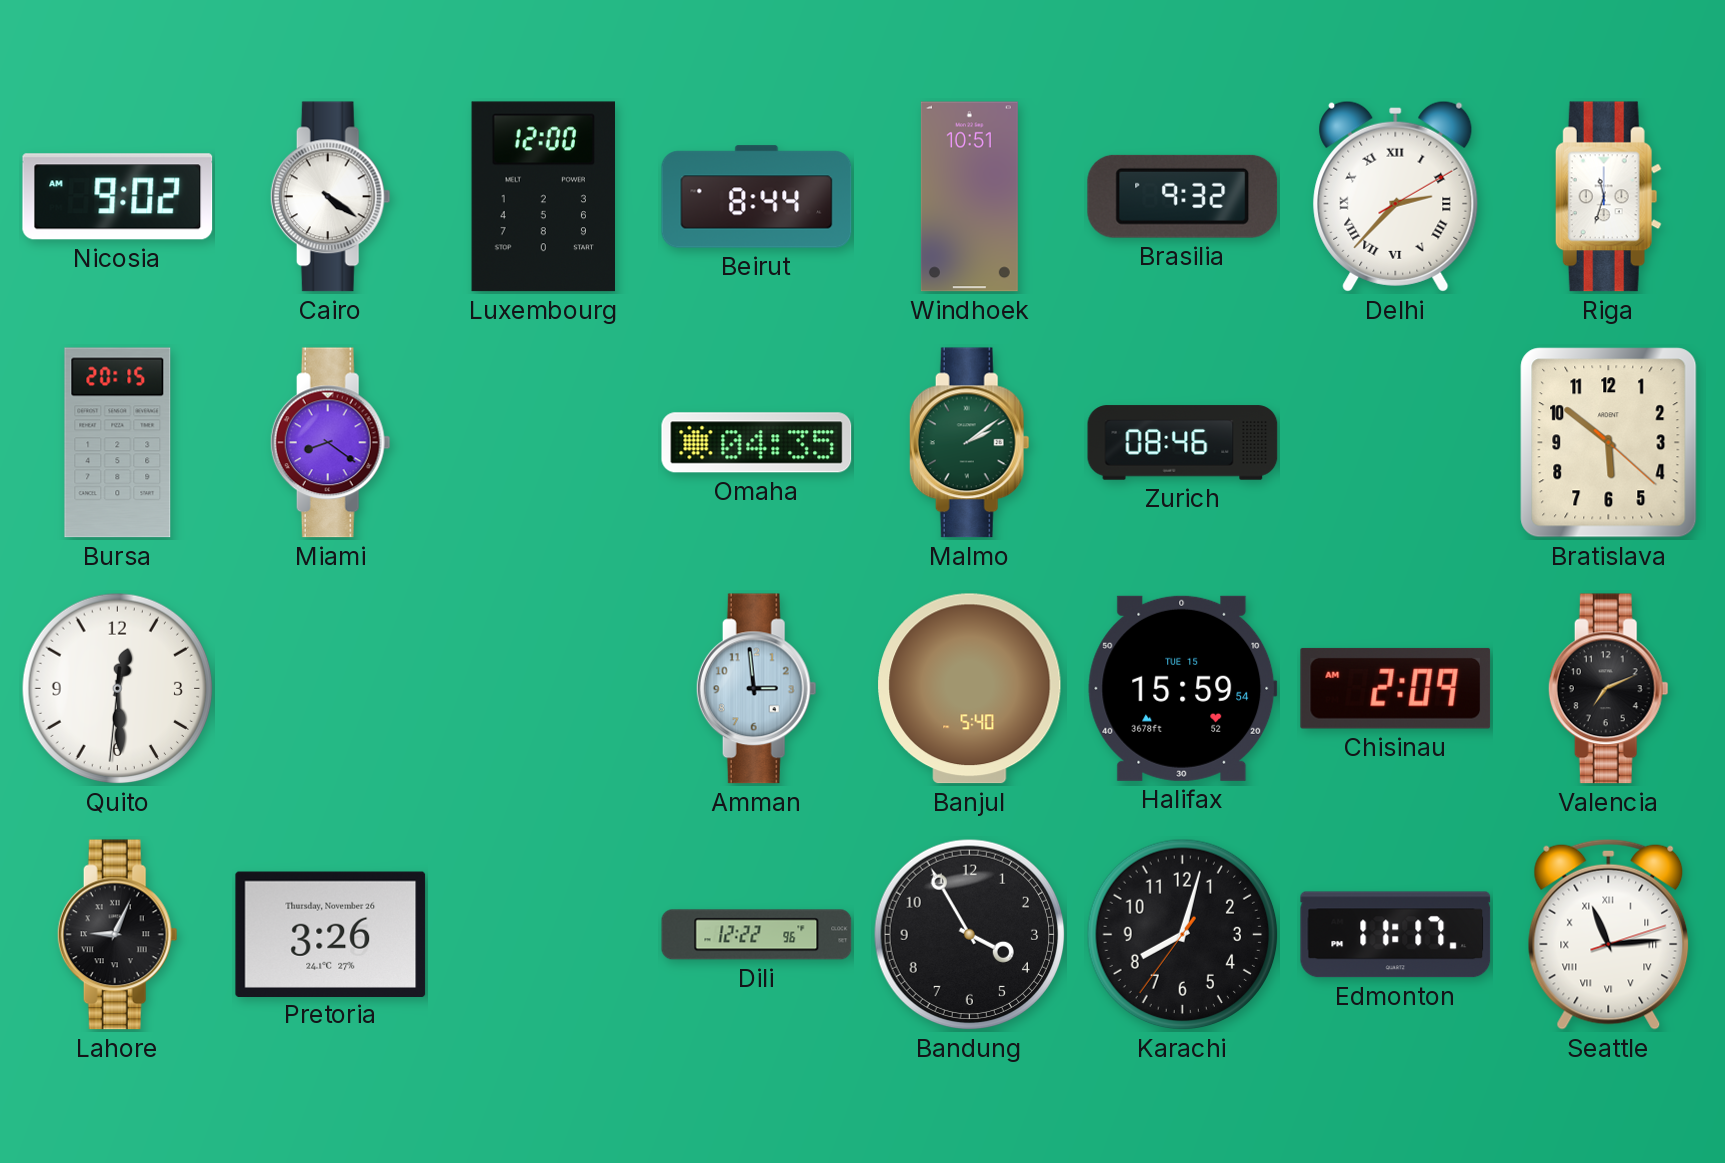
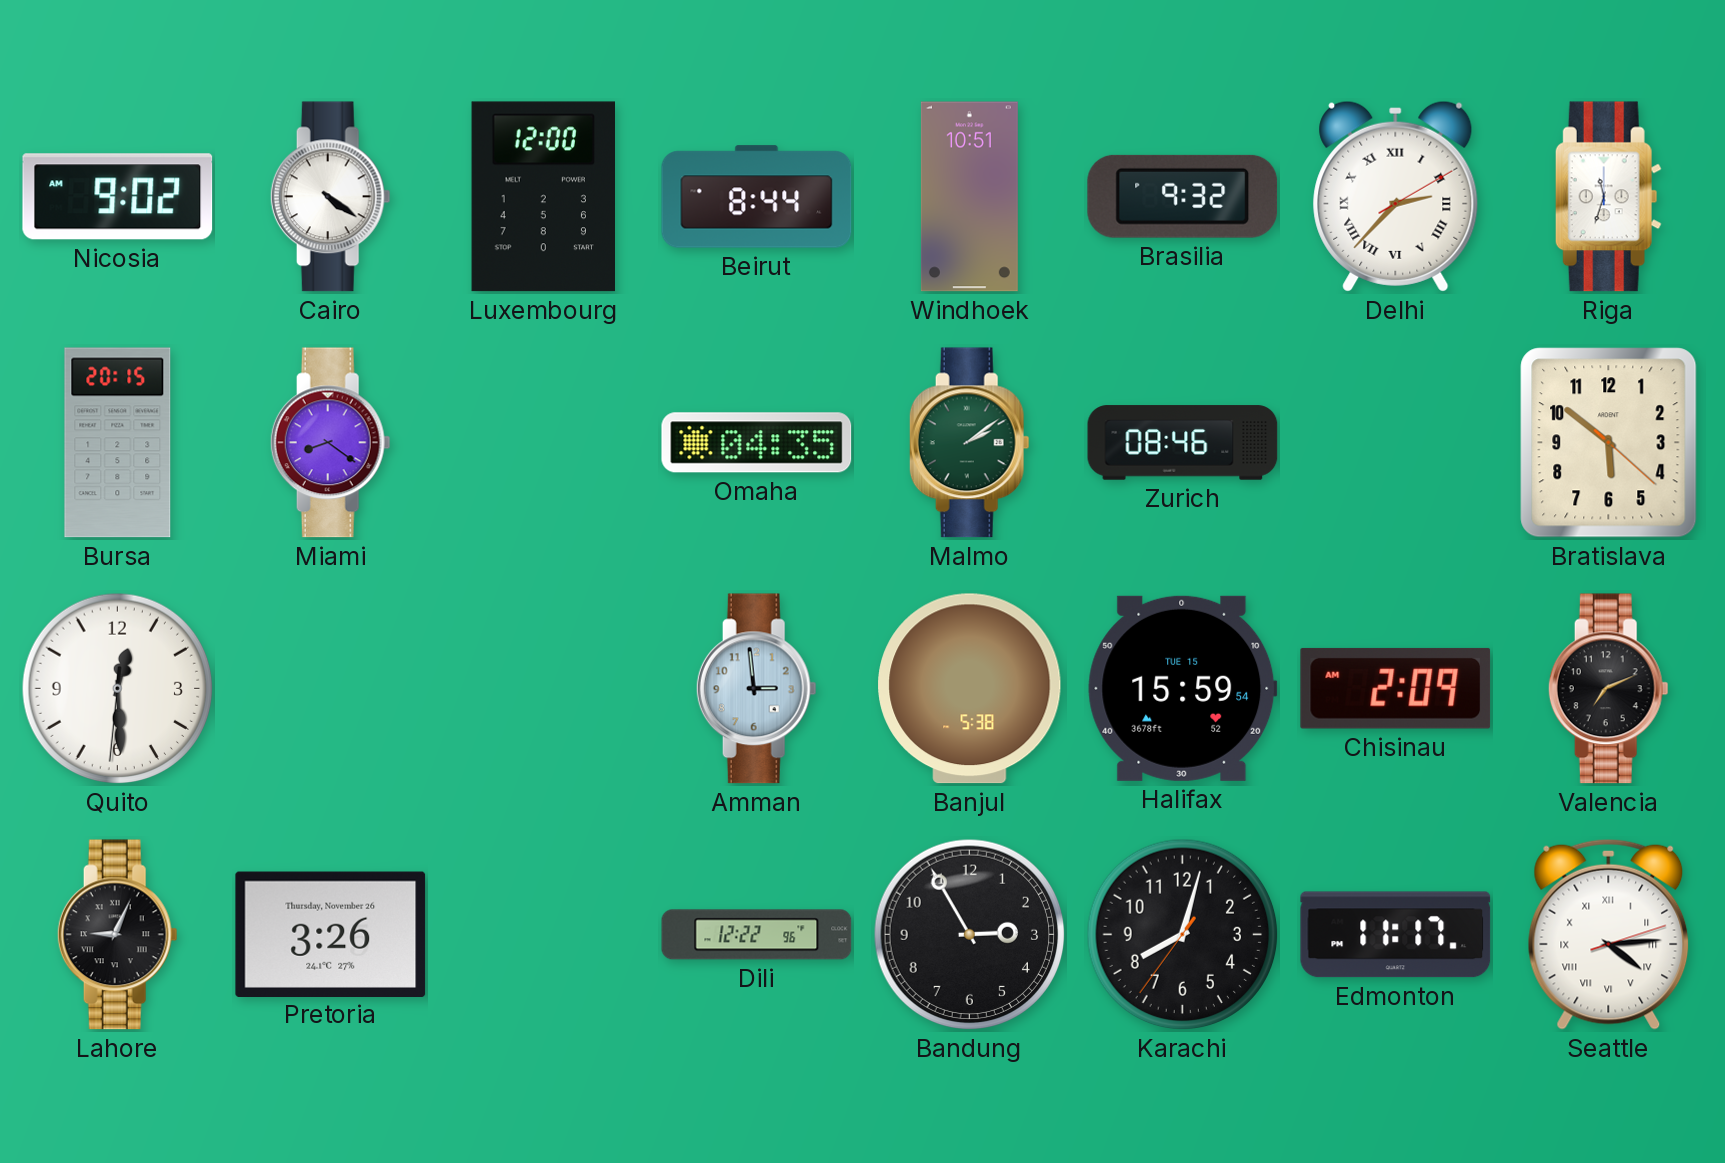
Banjul: 5:40 -> 5:38
Bandung: 3:55 -> 2:55
Seattle: 11:14 -> 4:14
